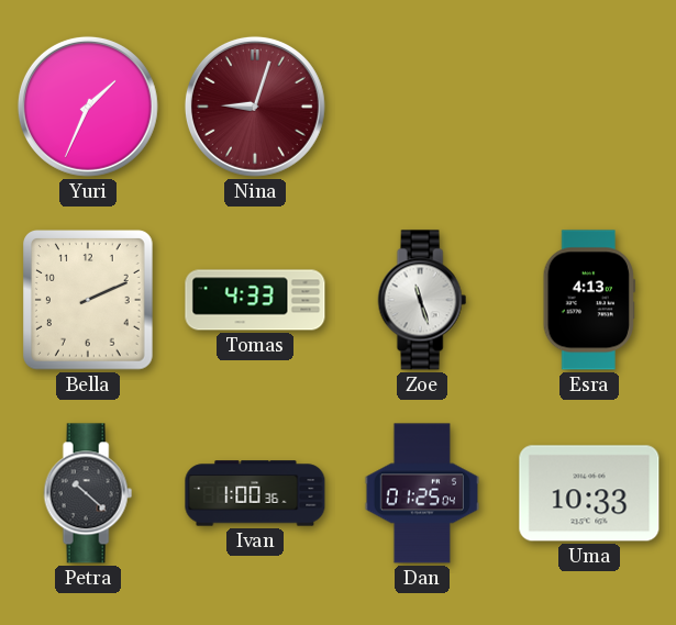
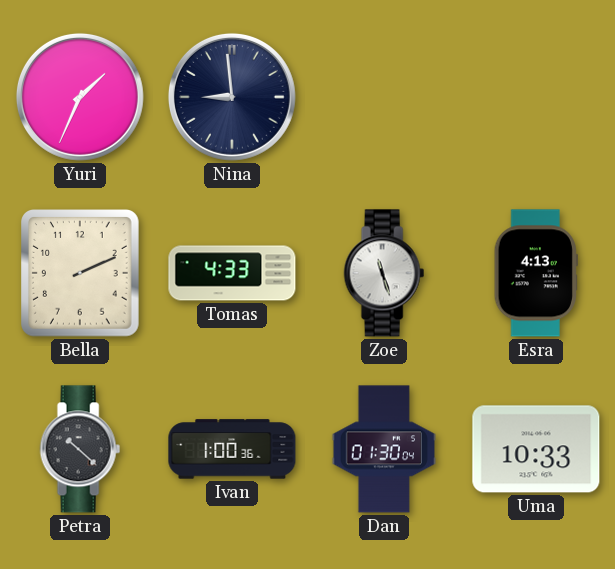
Nina: 9:03 -> 8:59
Nina dial: burgundy -> navy
Dan: 01:25 -> 01:30
